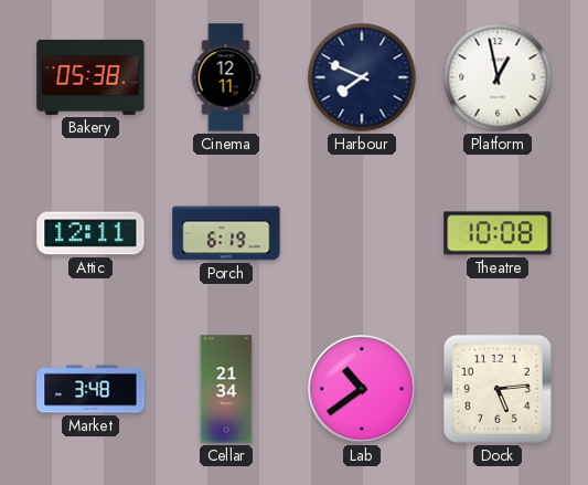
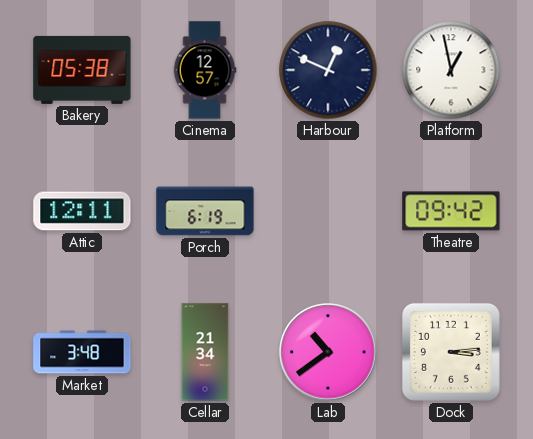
Cinema: 12:11 -> 12:57
Harbour: 7:49 -> 12:49
Theatre: 10:08 -> 09:42
Dock: 5:14 -> 3:14
